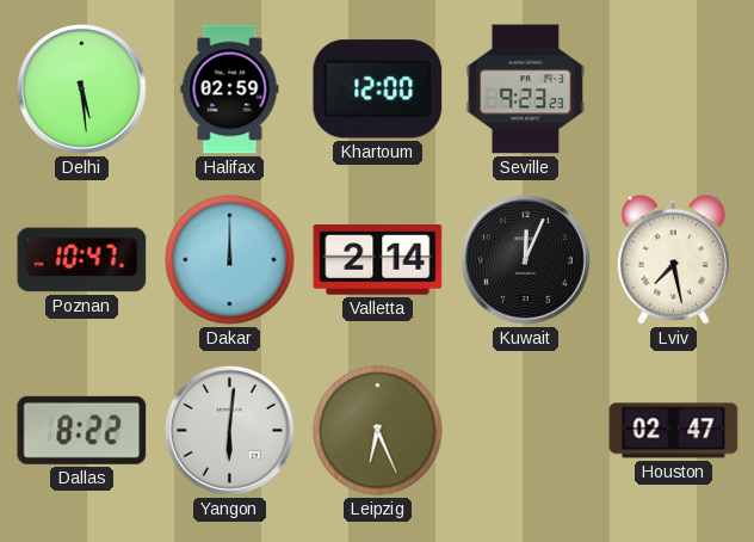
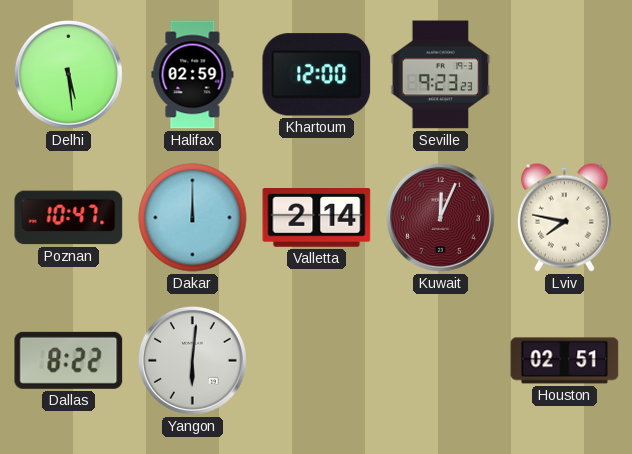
Kuwait dial: black -> burgundy
Lviv: 7:28 -> 7:47
Leipzig: 6:26 -> none
Houston: 02:47 -> 02:51
